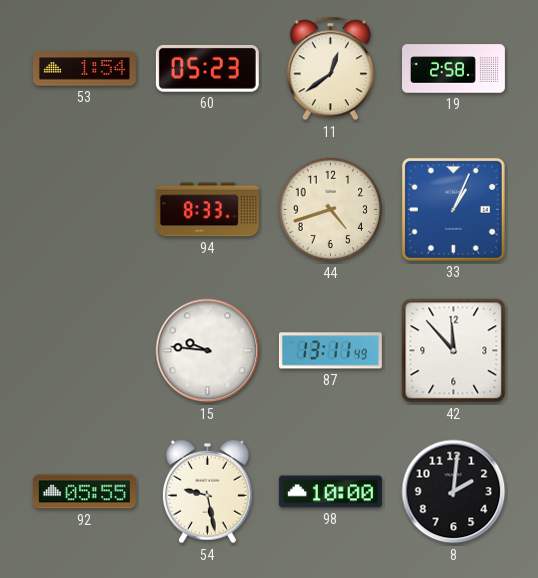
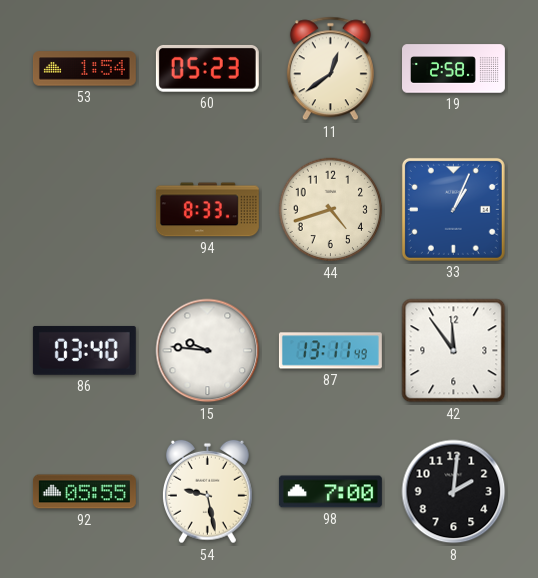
86: none -> 03:40
42: 11:53 -> 11:54
98: 10:00 -> 7:00
